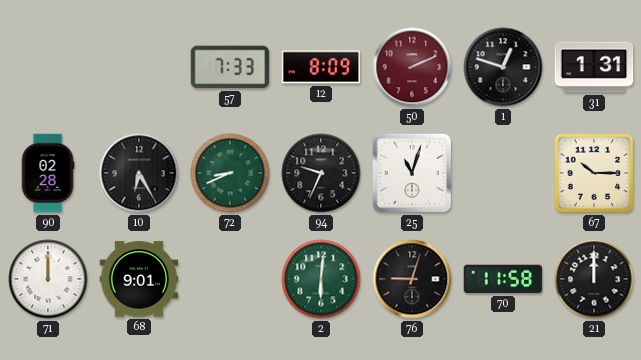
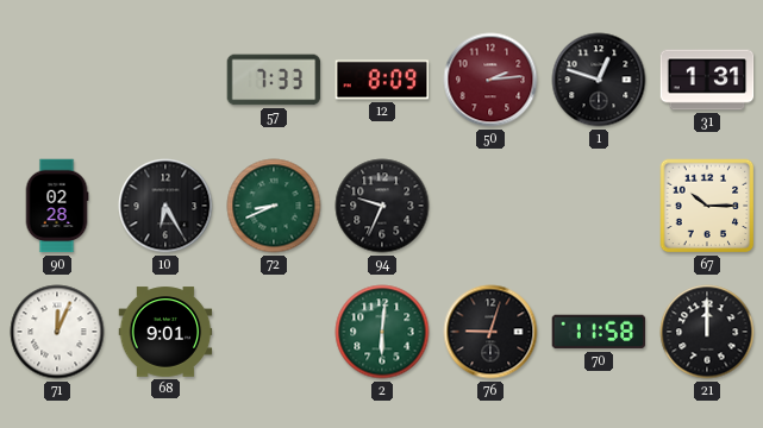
50: 2:11 -> 2:14
25: 11:03 -> none
71: 12:00 -> 12:04
